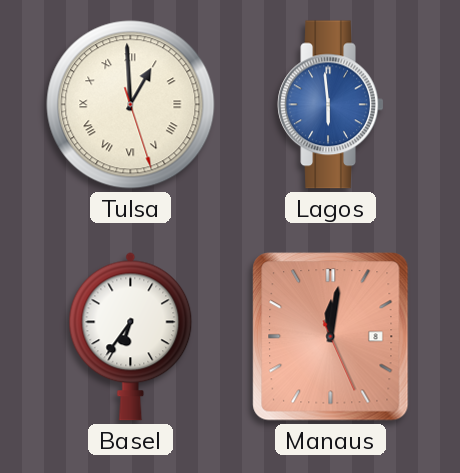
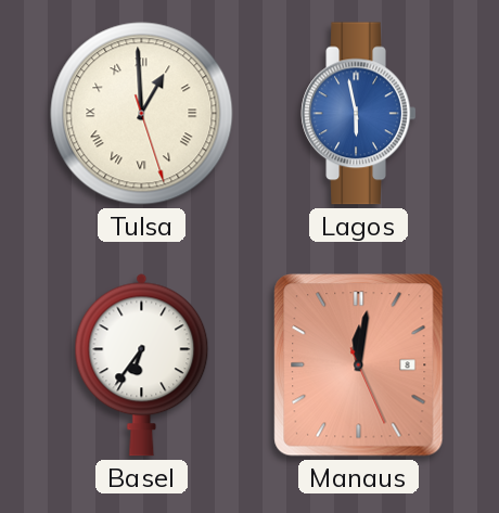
Lagos: 5:59 -> 5:58
